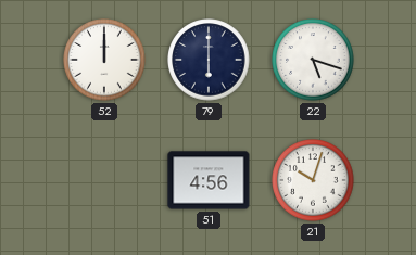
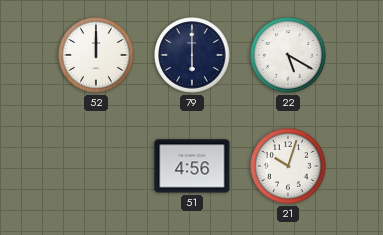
22: 5:18 -> 5:20
